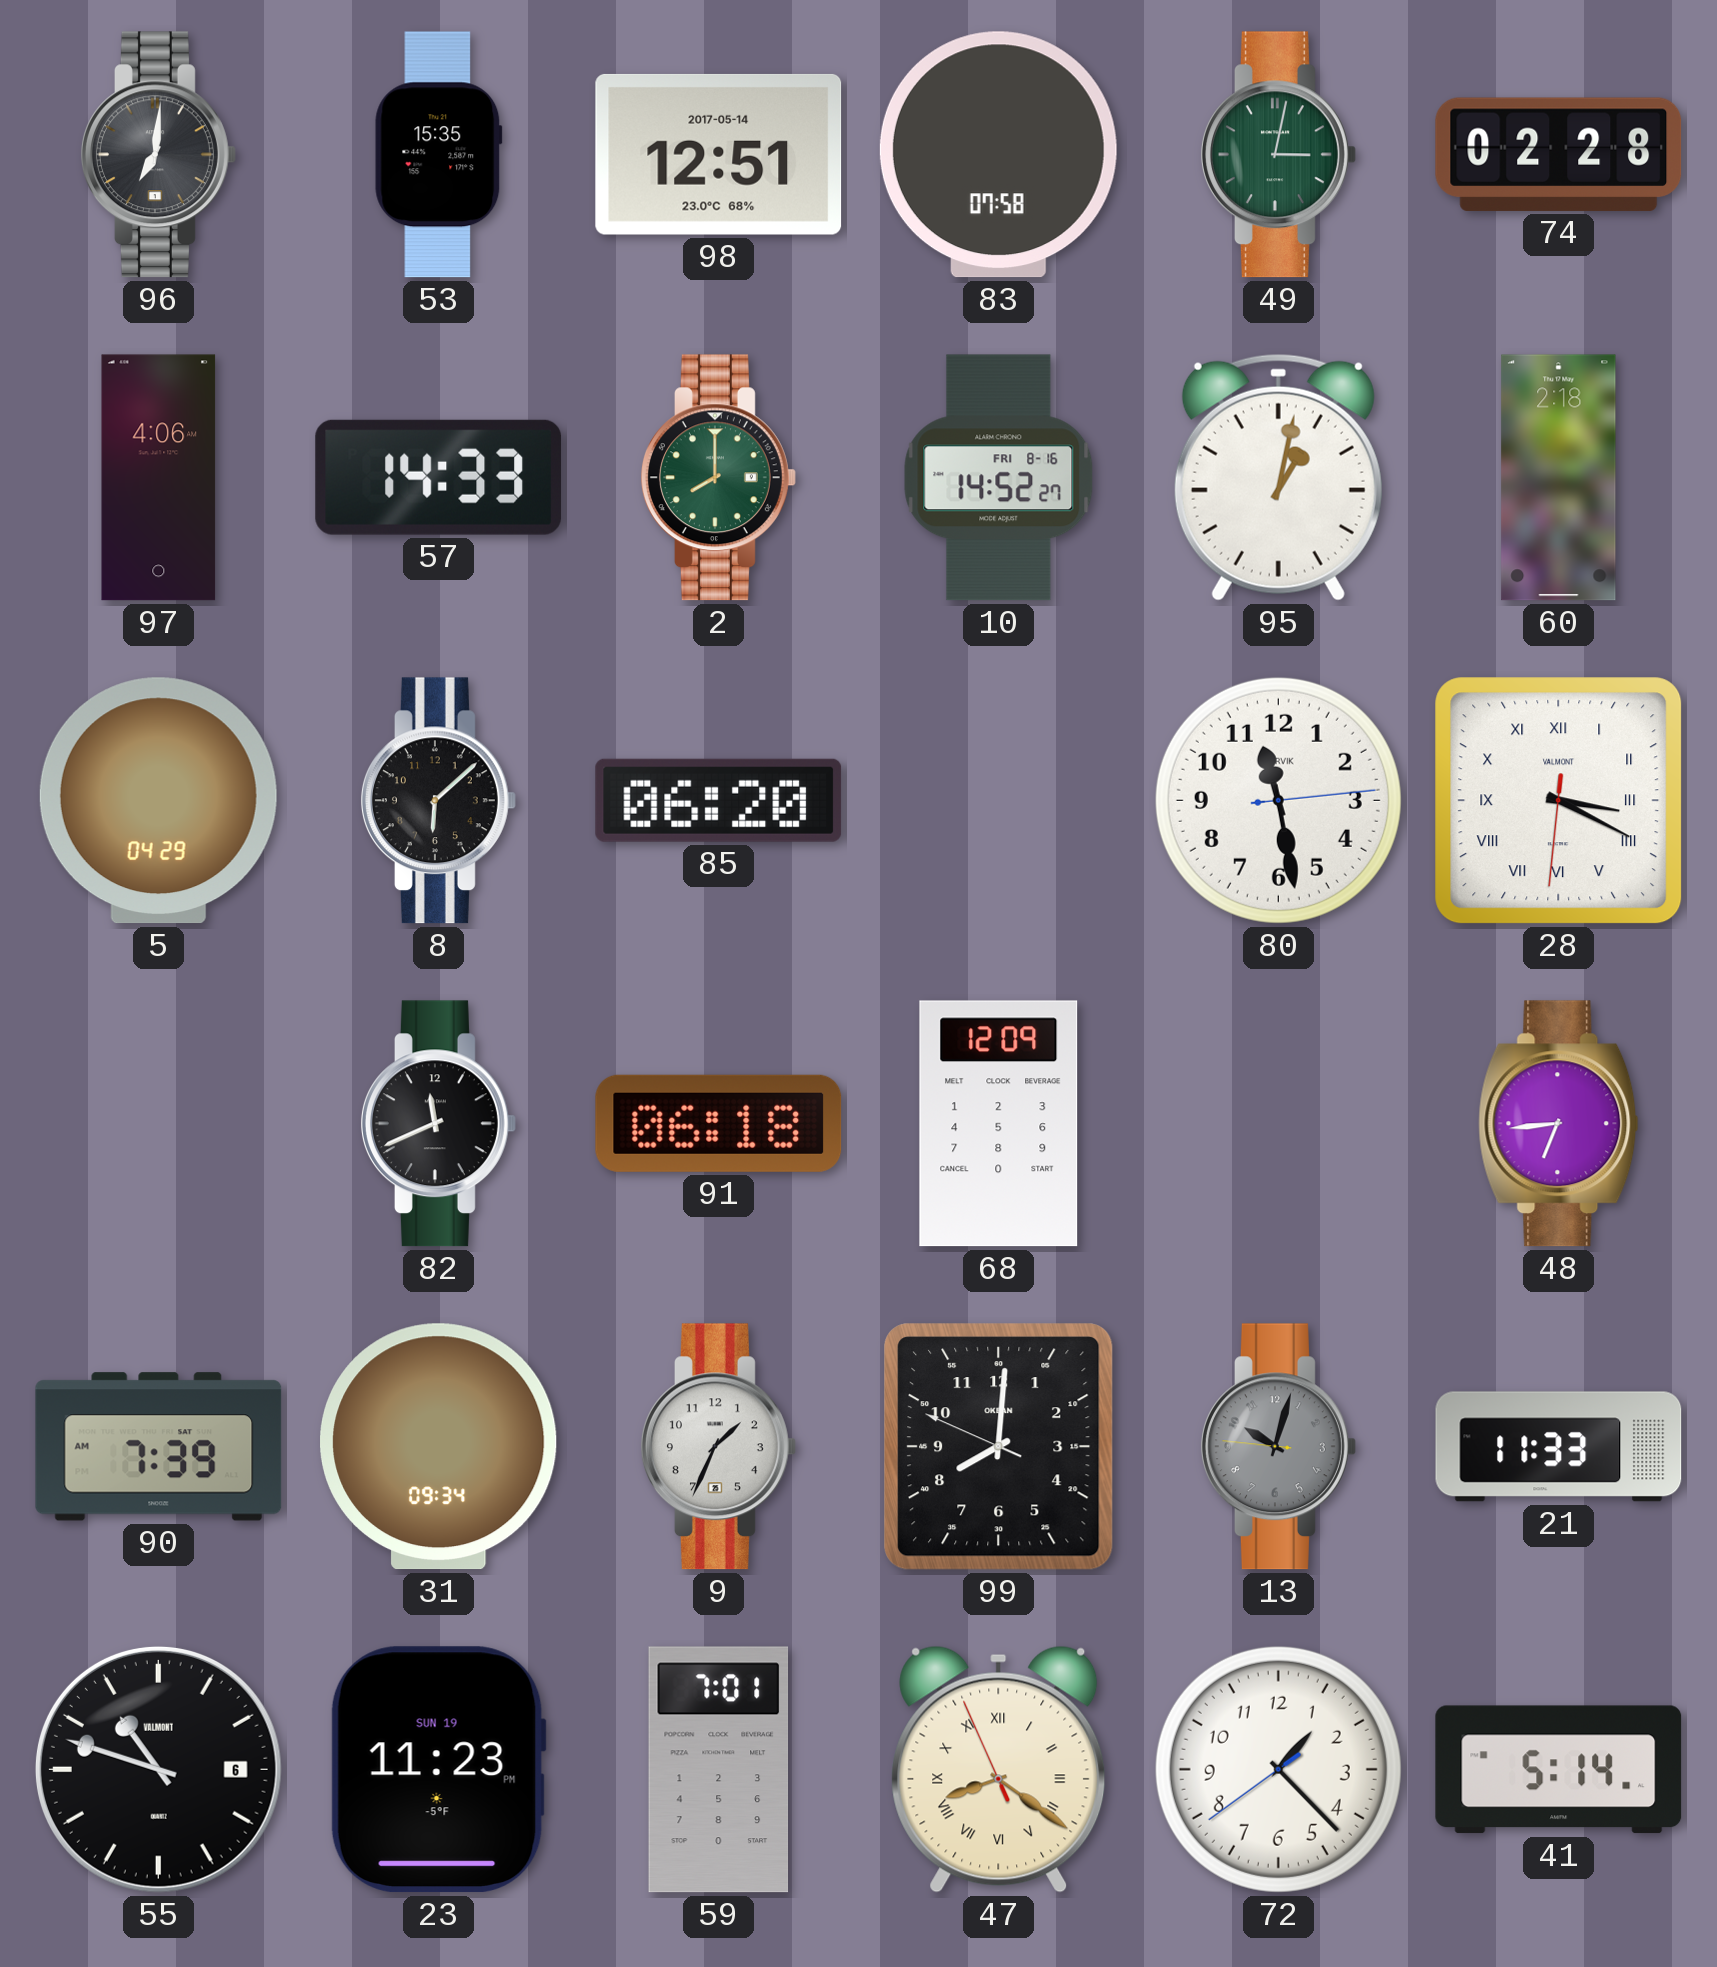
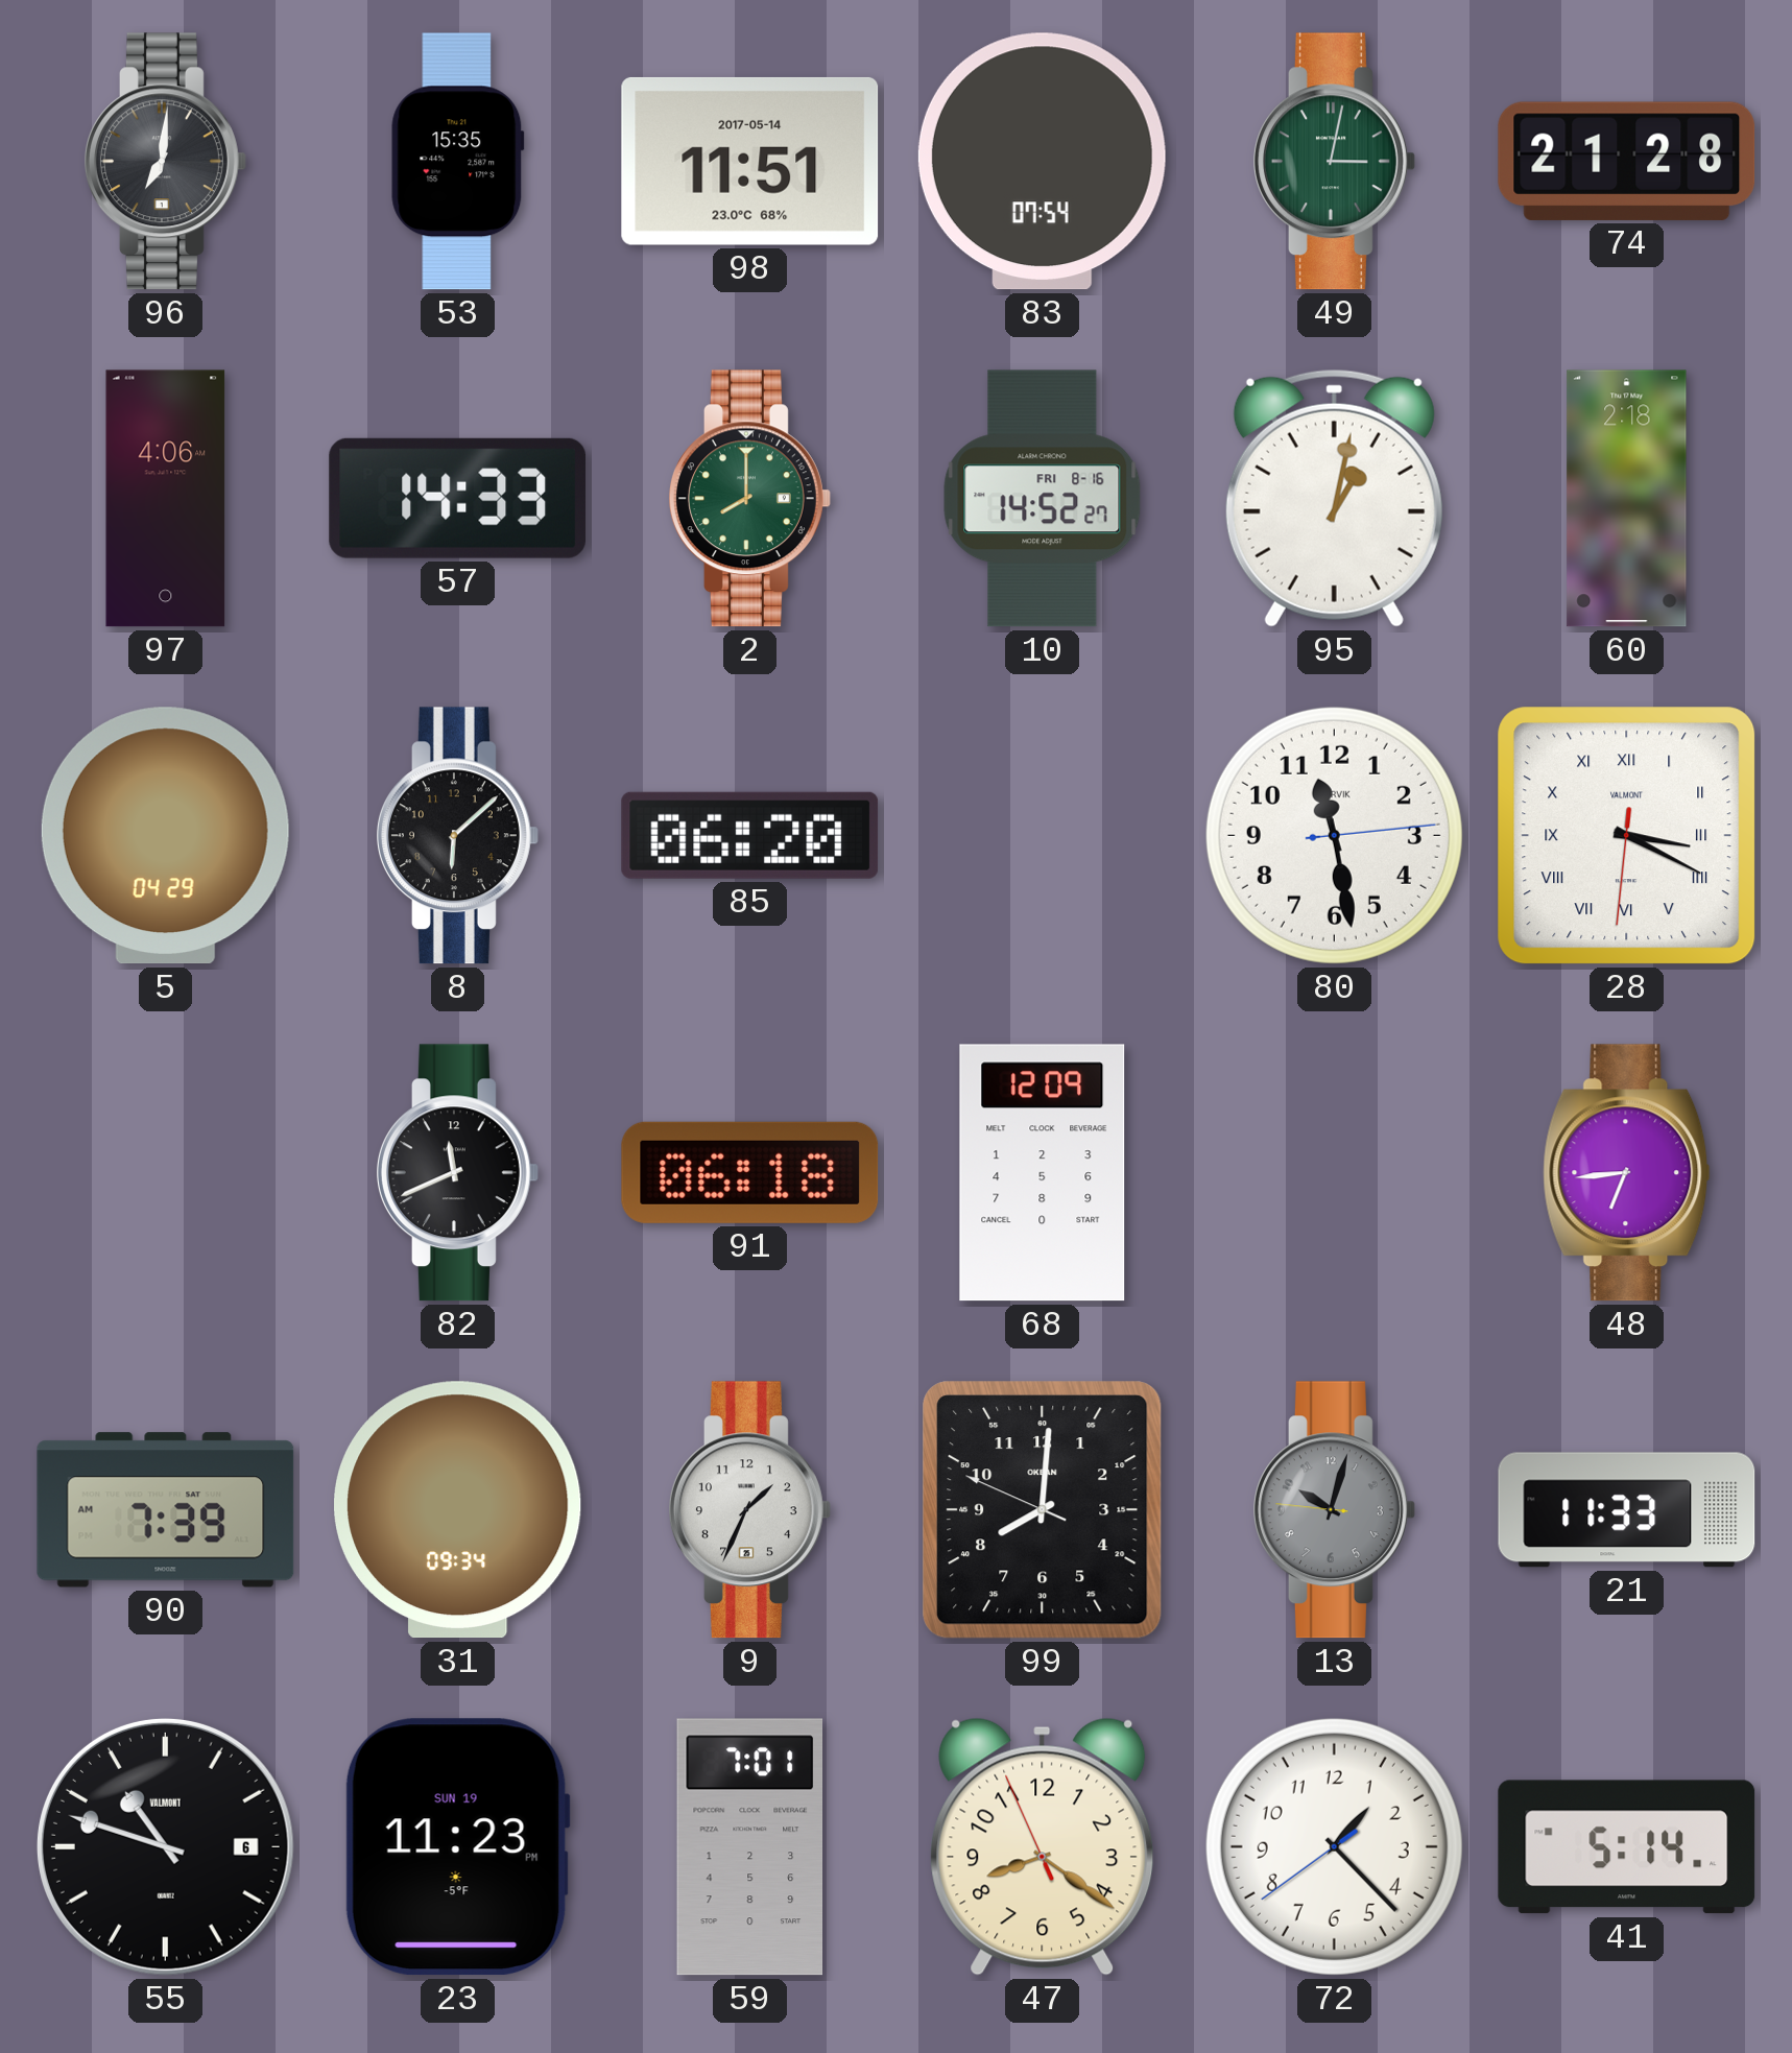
98: 12:51 -> 11:51
83: 07:58 -> 07:54
74: 02:28 -> 21:28
47 numerals: Roman -> Arabic
